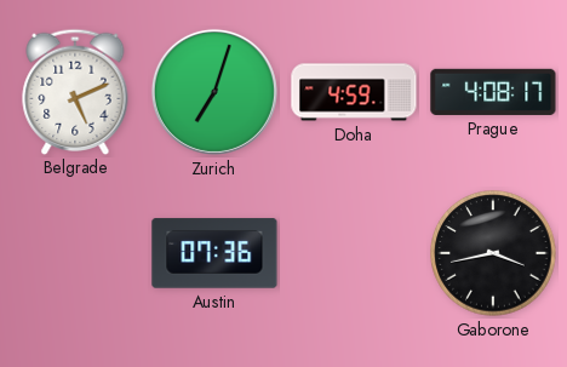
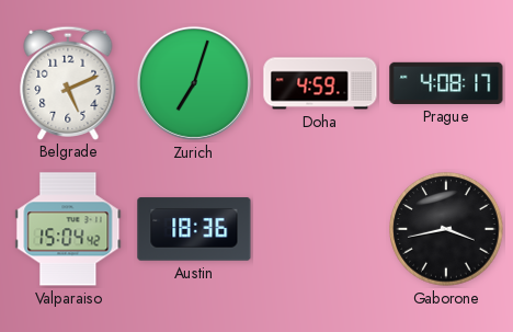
Valparaiso: none -> 15:04
Austin: 07:36 -> 18:36
